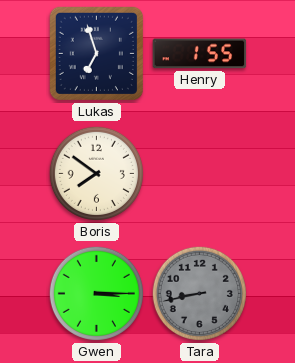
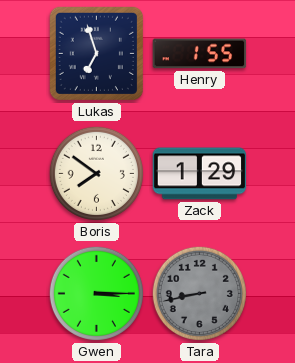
Zack: none -> 1:29
